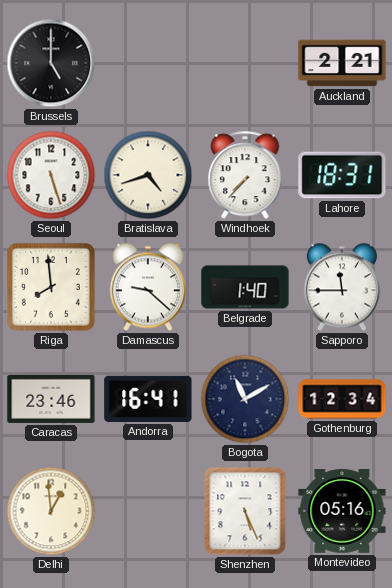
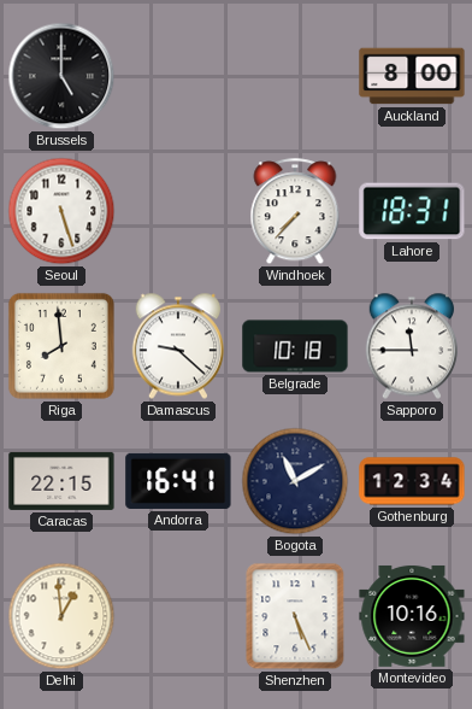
Auckland: 2:21 -> 8:00
Bratislava: 4:42 -> none
Belgrade: 1:40 -> 10:18
Caracas: 23:46 -> 22:15
Montevideo: 05:16 -> 10:16
